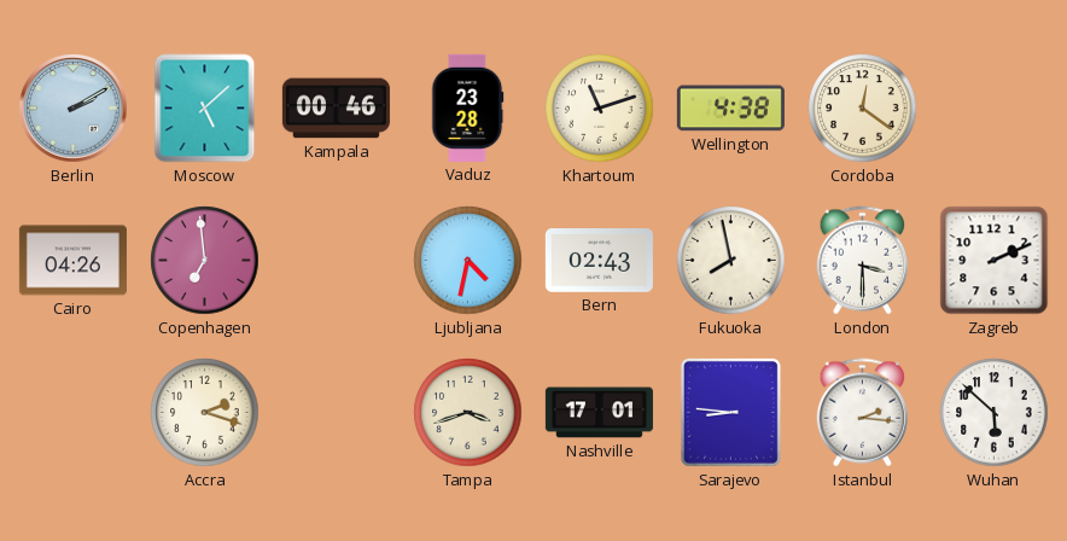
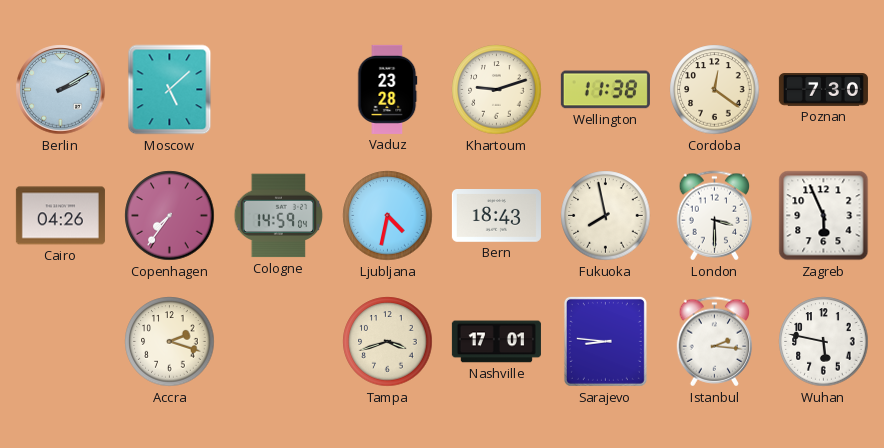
Kampala: 00:46 -> none
Khartoum: 11:12 -> 9:12
Wellington: 4:38 -> 11:38
Poznan: none -> 7:30
Copenhagen: 6:59 -> 7:36
Cologne: none -> 14:59
Bern: 02:43 -> 18:43
Zagreb: 2:11 -> 5:56
Wuhan: 5:52 -> 5:47
